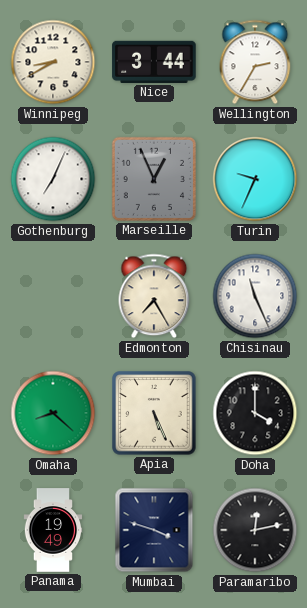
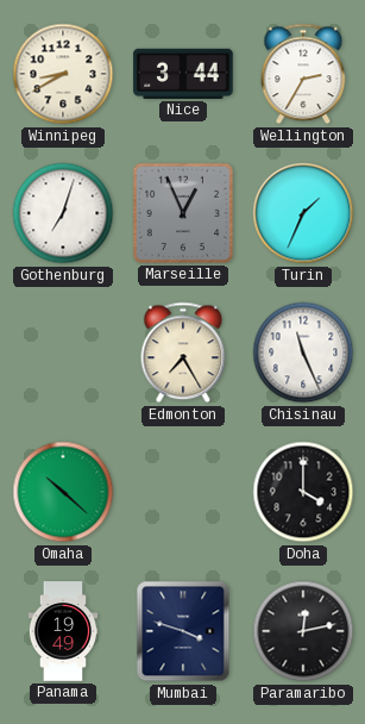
Gothenburg: 7:04 -> 7:03
Turin: 9:34 -> 1:34
Omaha: 8:22 -> 10:22
Apia: 5:26 -> none
